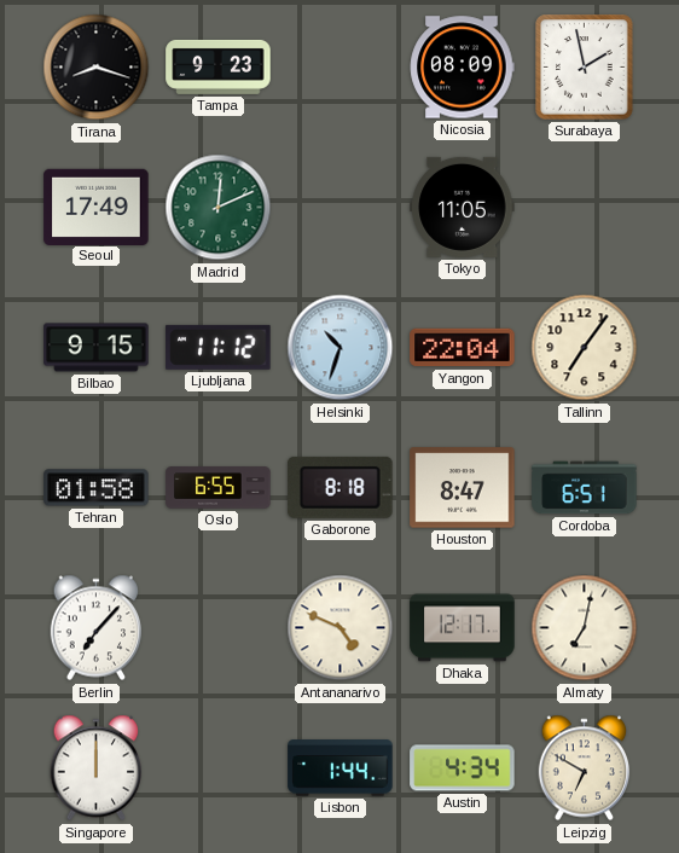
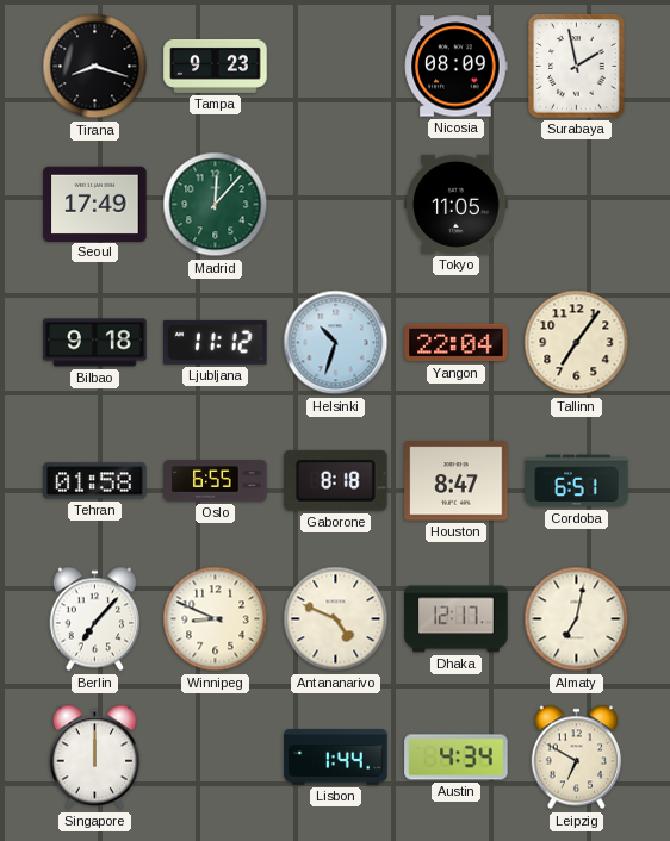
Madrid: 12:11 -> 12:07
Bilbao: 9:15 -> 9:18
Winnipeg: none -> 8:49
